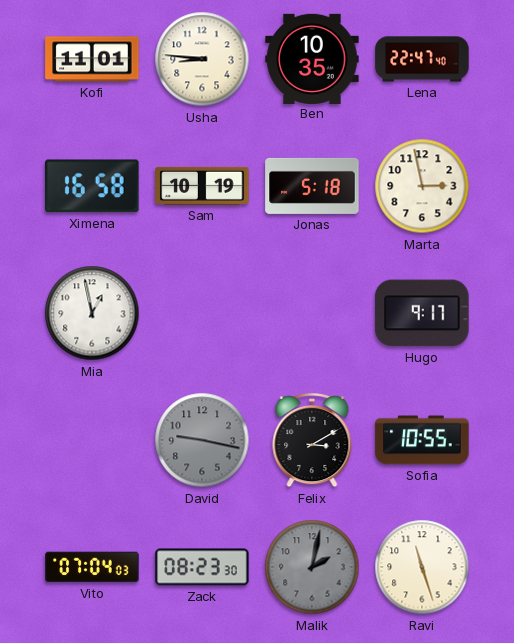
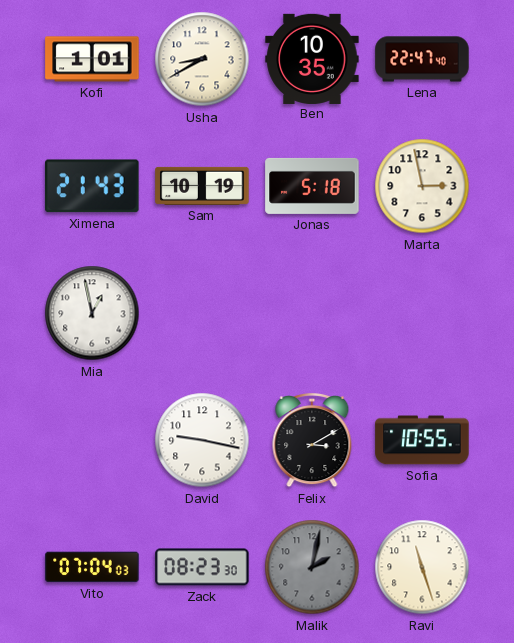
Kofi: 11:01 -> 1:01
Usha: 8:46 -> 8:40
Ximena: 16:58 -> 21:43
Hugo: 9:17 -> none
David dial: grey -> white
